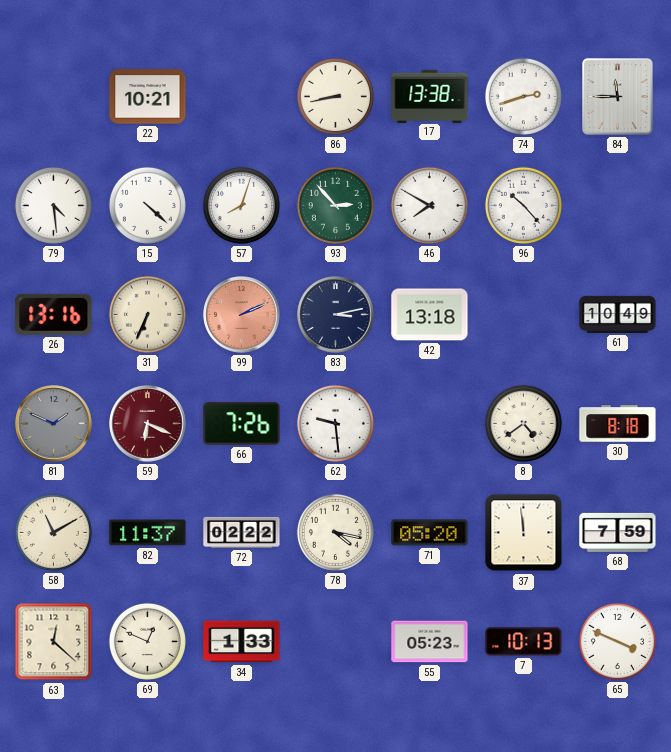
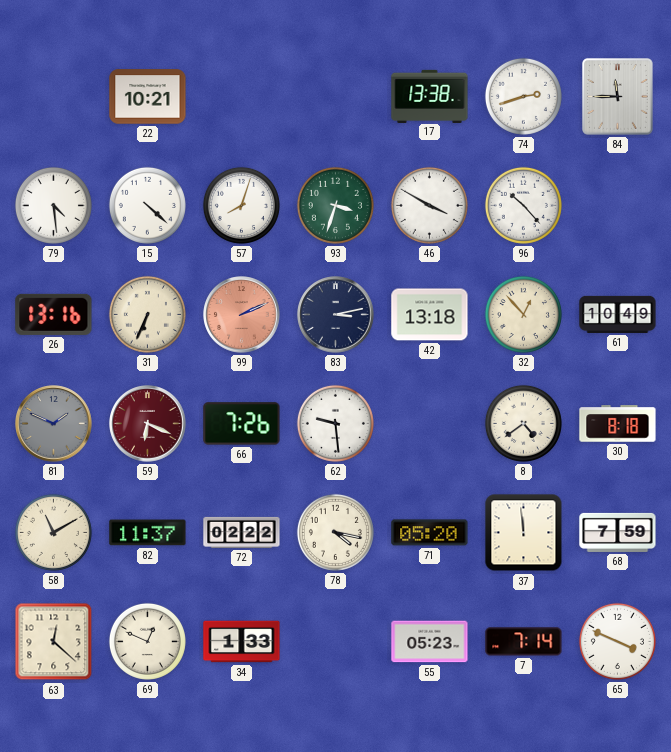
86: 8:43 -> none
93: 2:53 -> 3:33
46: 7:50 -> 3:50
32: none -> 12:53
7: 10:13 -> 7:14
